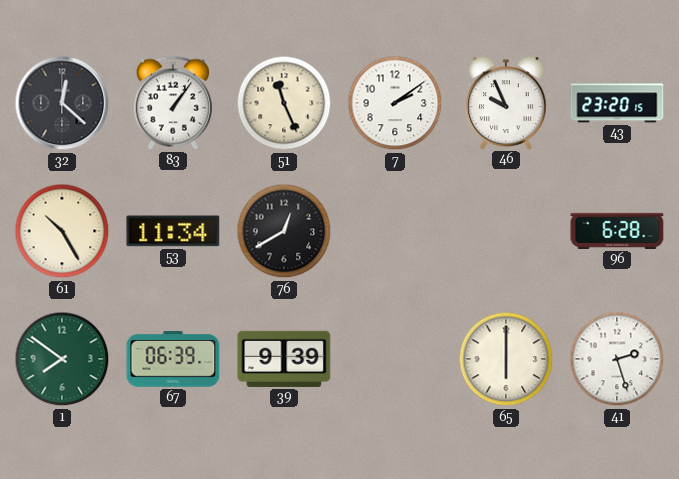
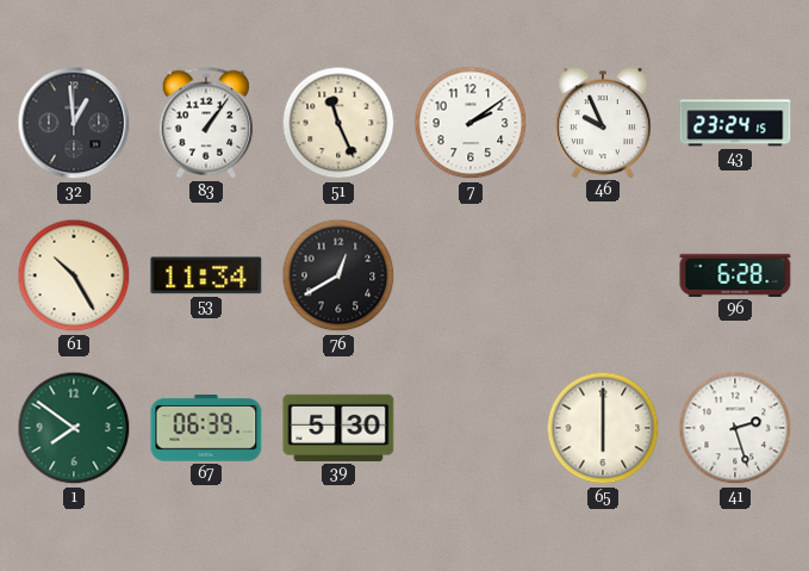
32: 12:22 -> 12:59
43: 23:20 -> 23:24
39: 9:39 -> 5:30
